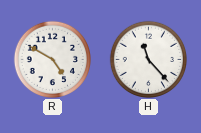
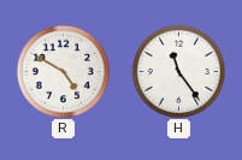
H: 11:23 -> 11:24
